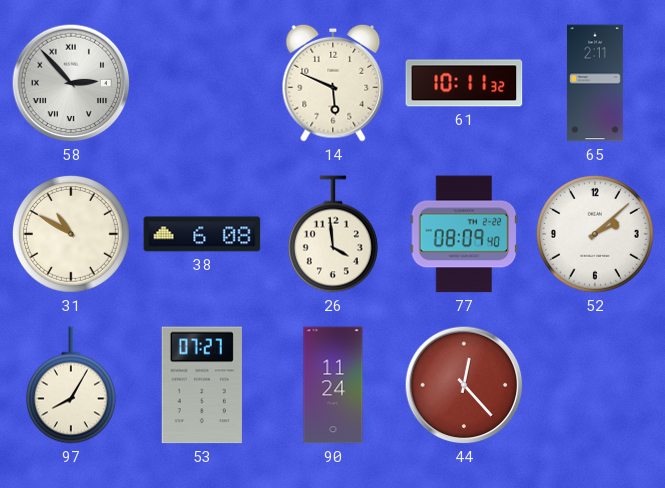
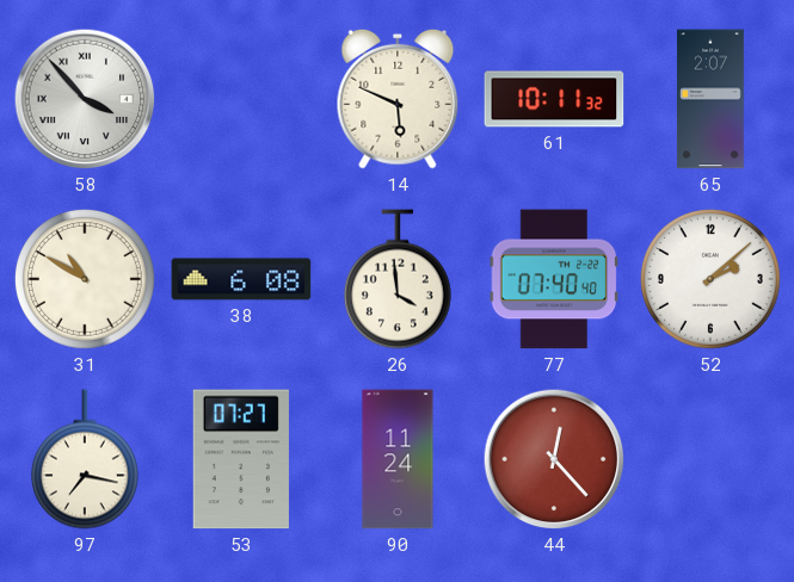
58: 2:53 -> 3:53
65: 2:11 -> 2:07
77: 08:09 -> 07:40
97: 8:05 -> 7:17
